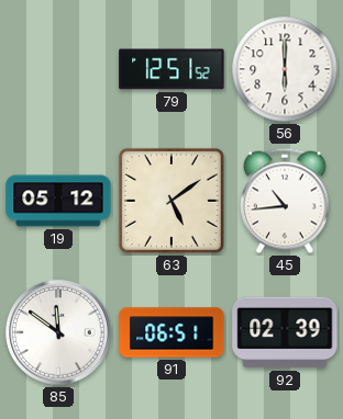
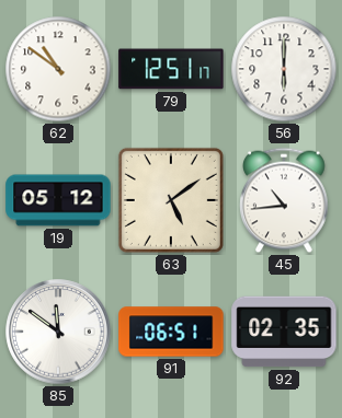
62: none -> 10:51
79: 12:51:52 -> 12:51:17
92: 02:39 -> 02:35
